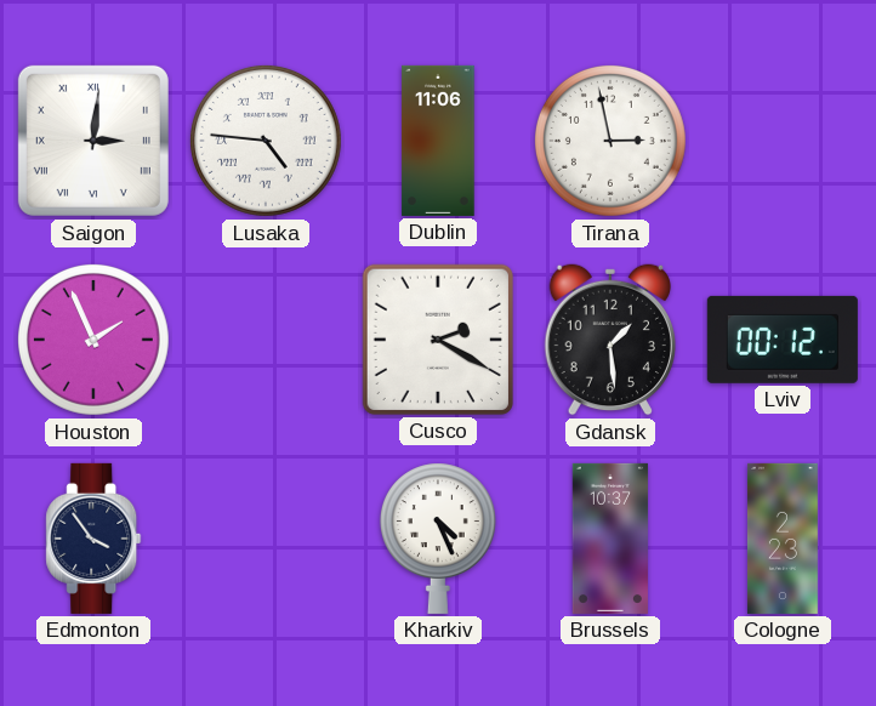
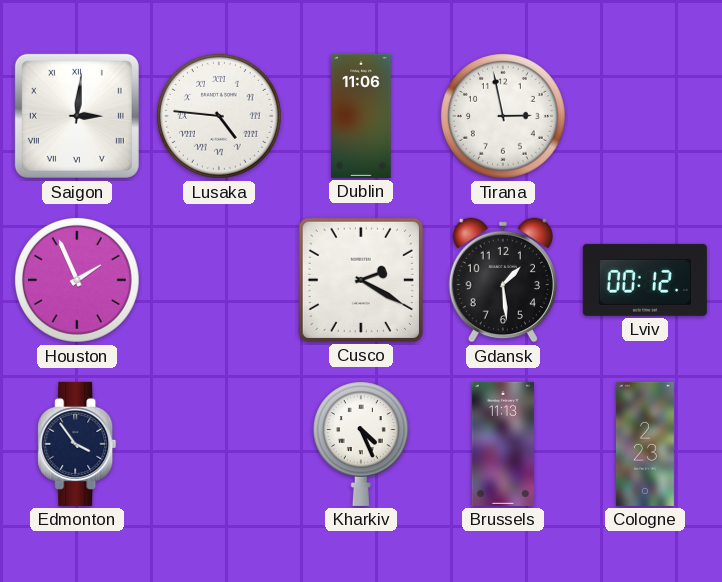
Brussels: 10:37 -> 11:13
